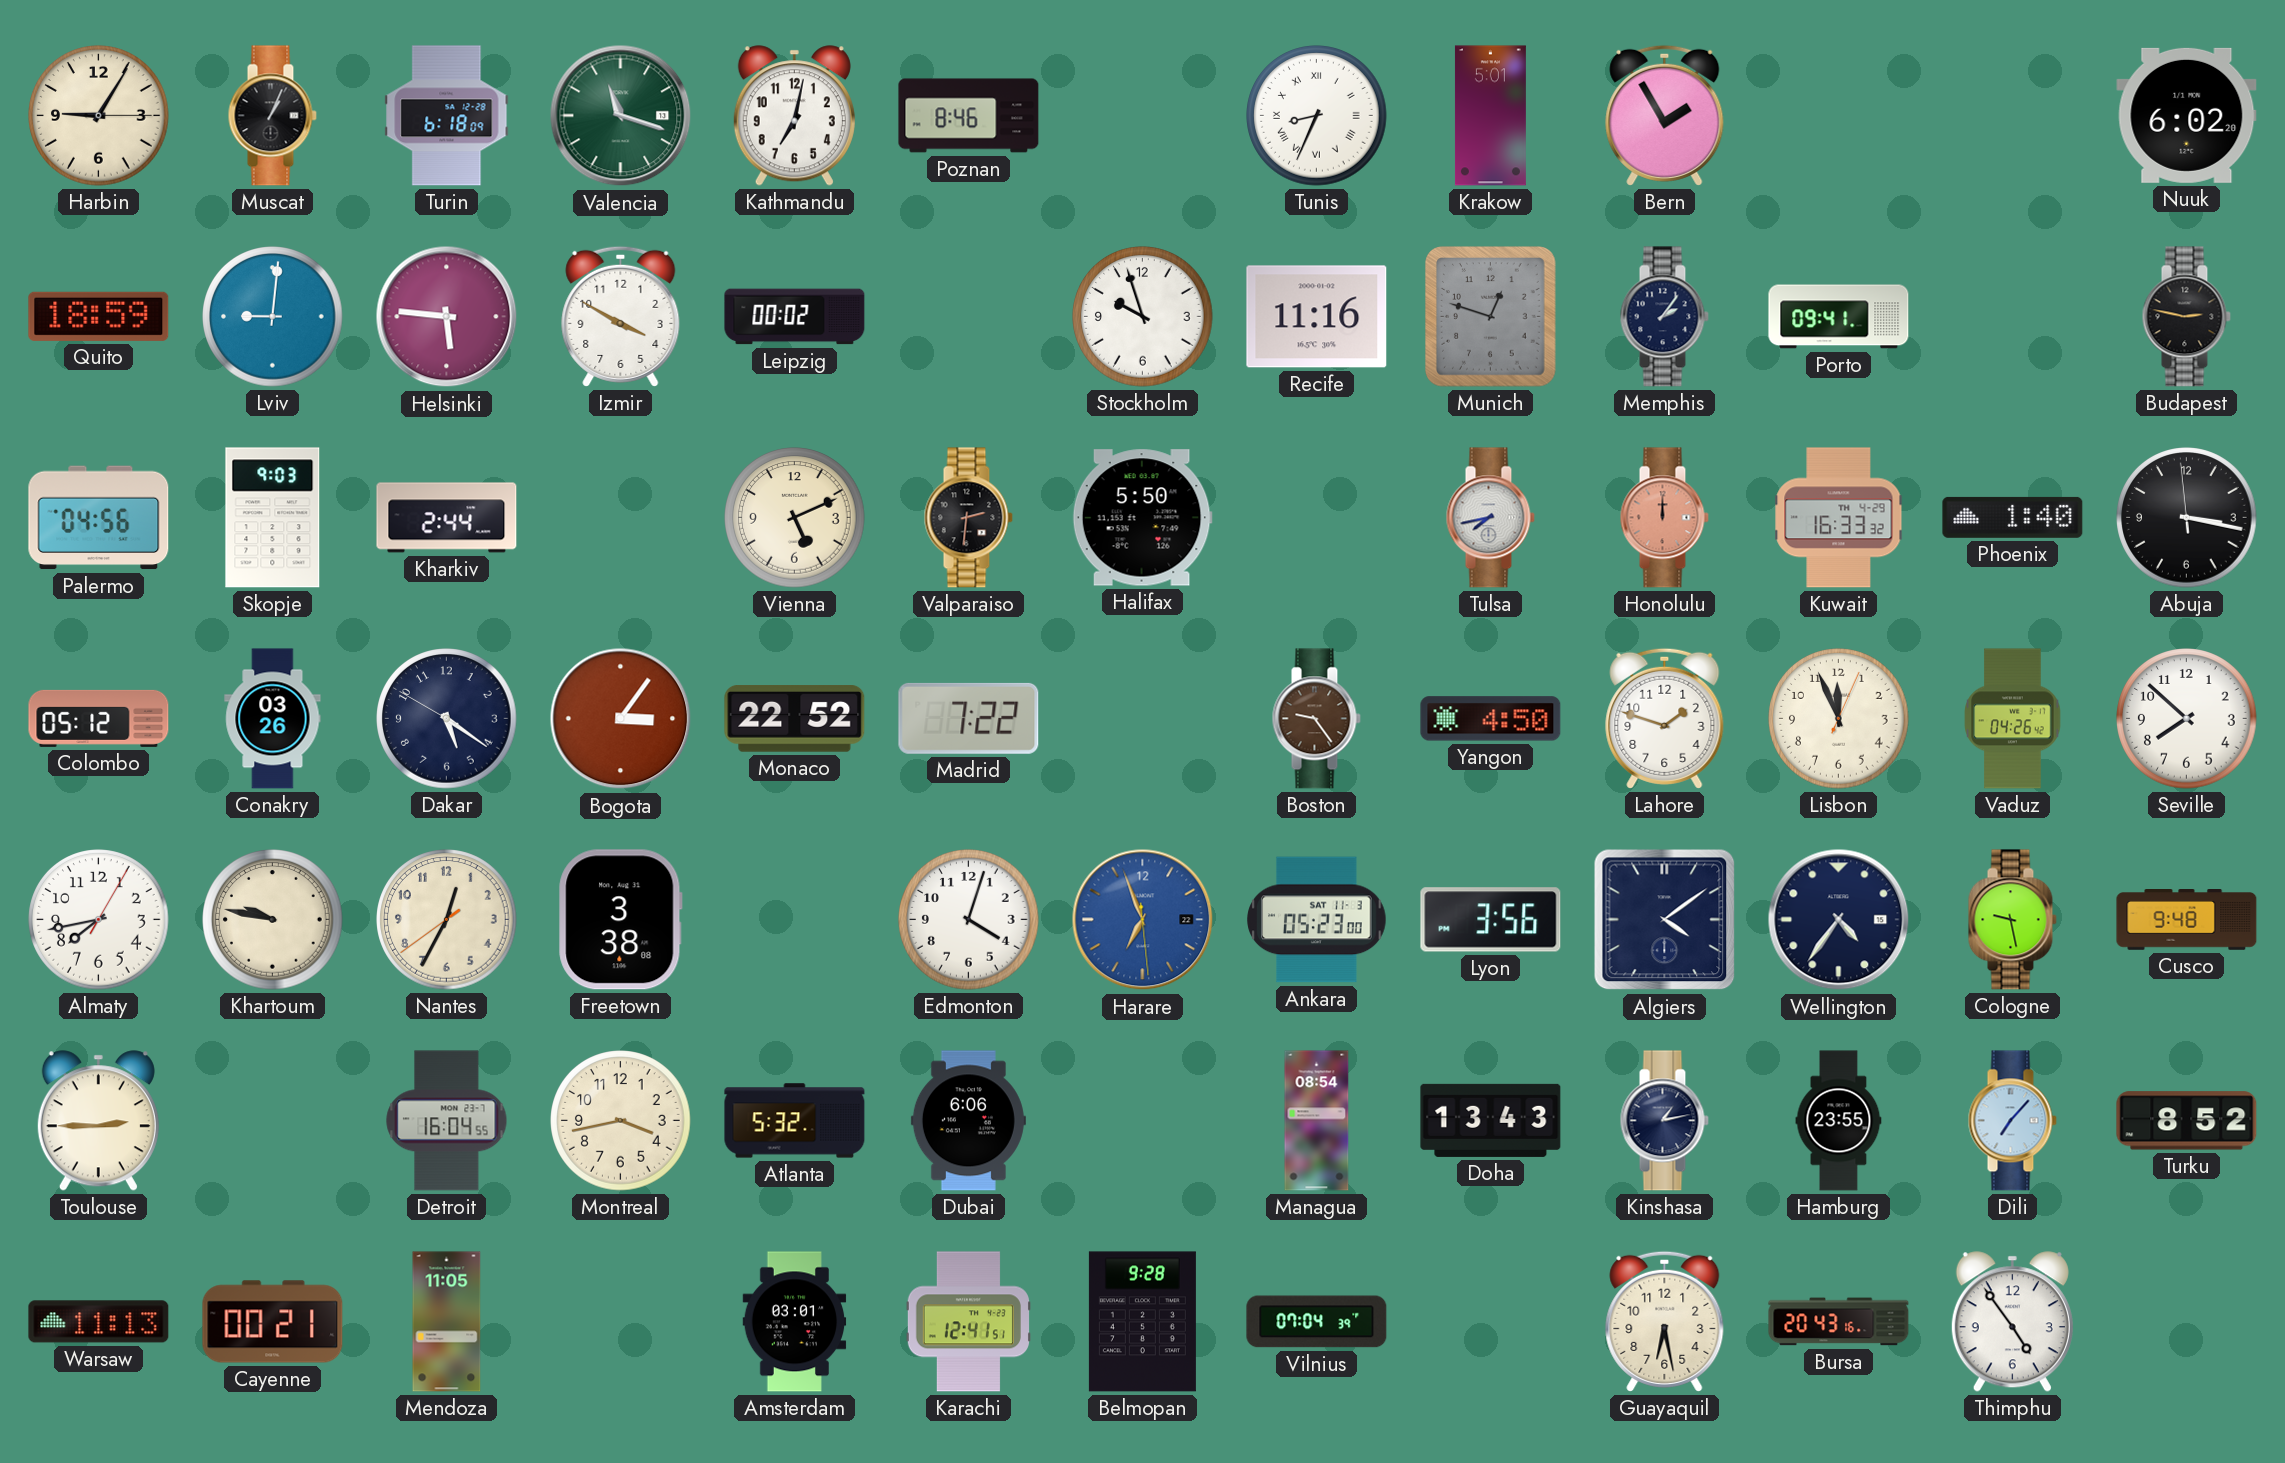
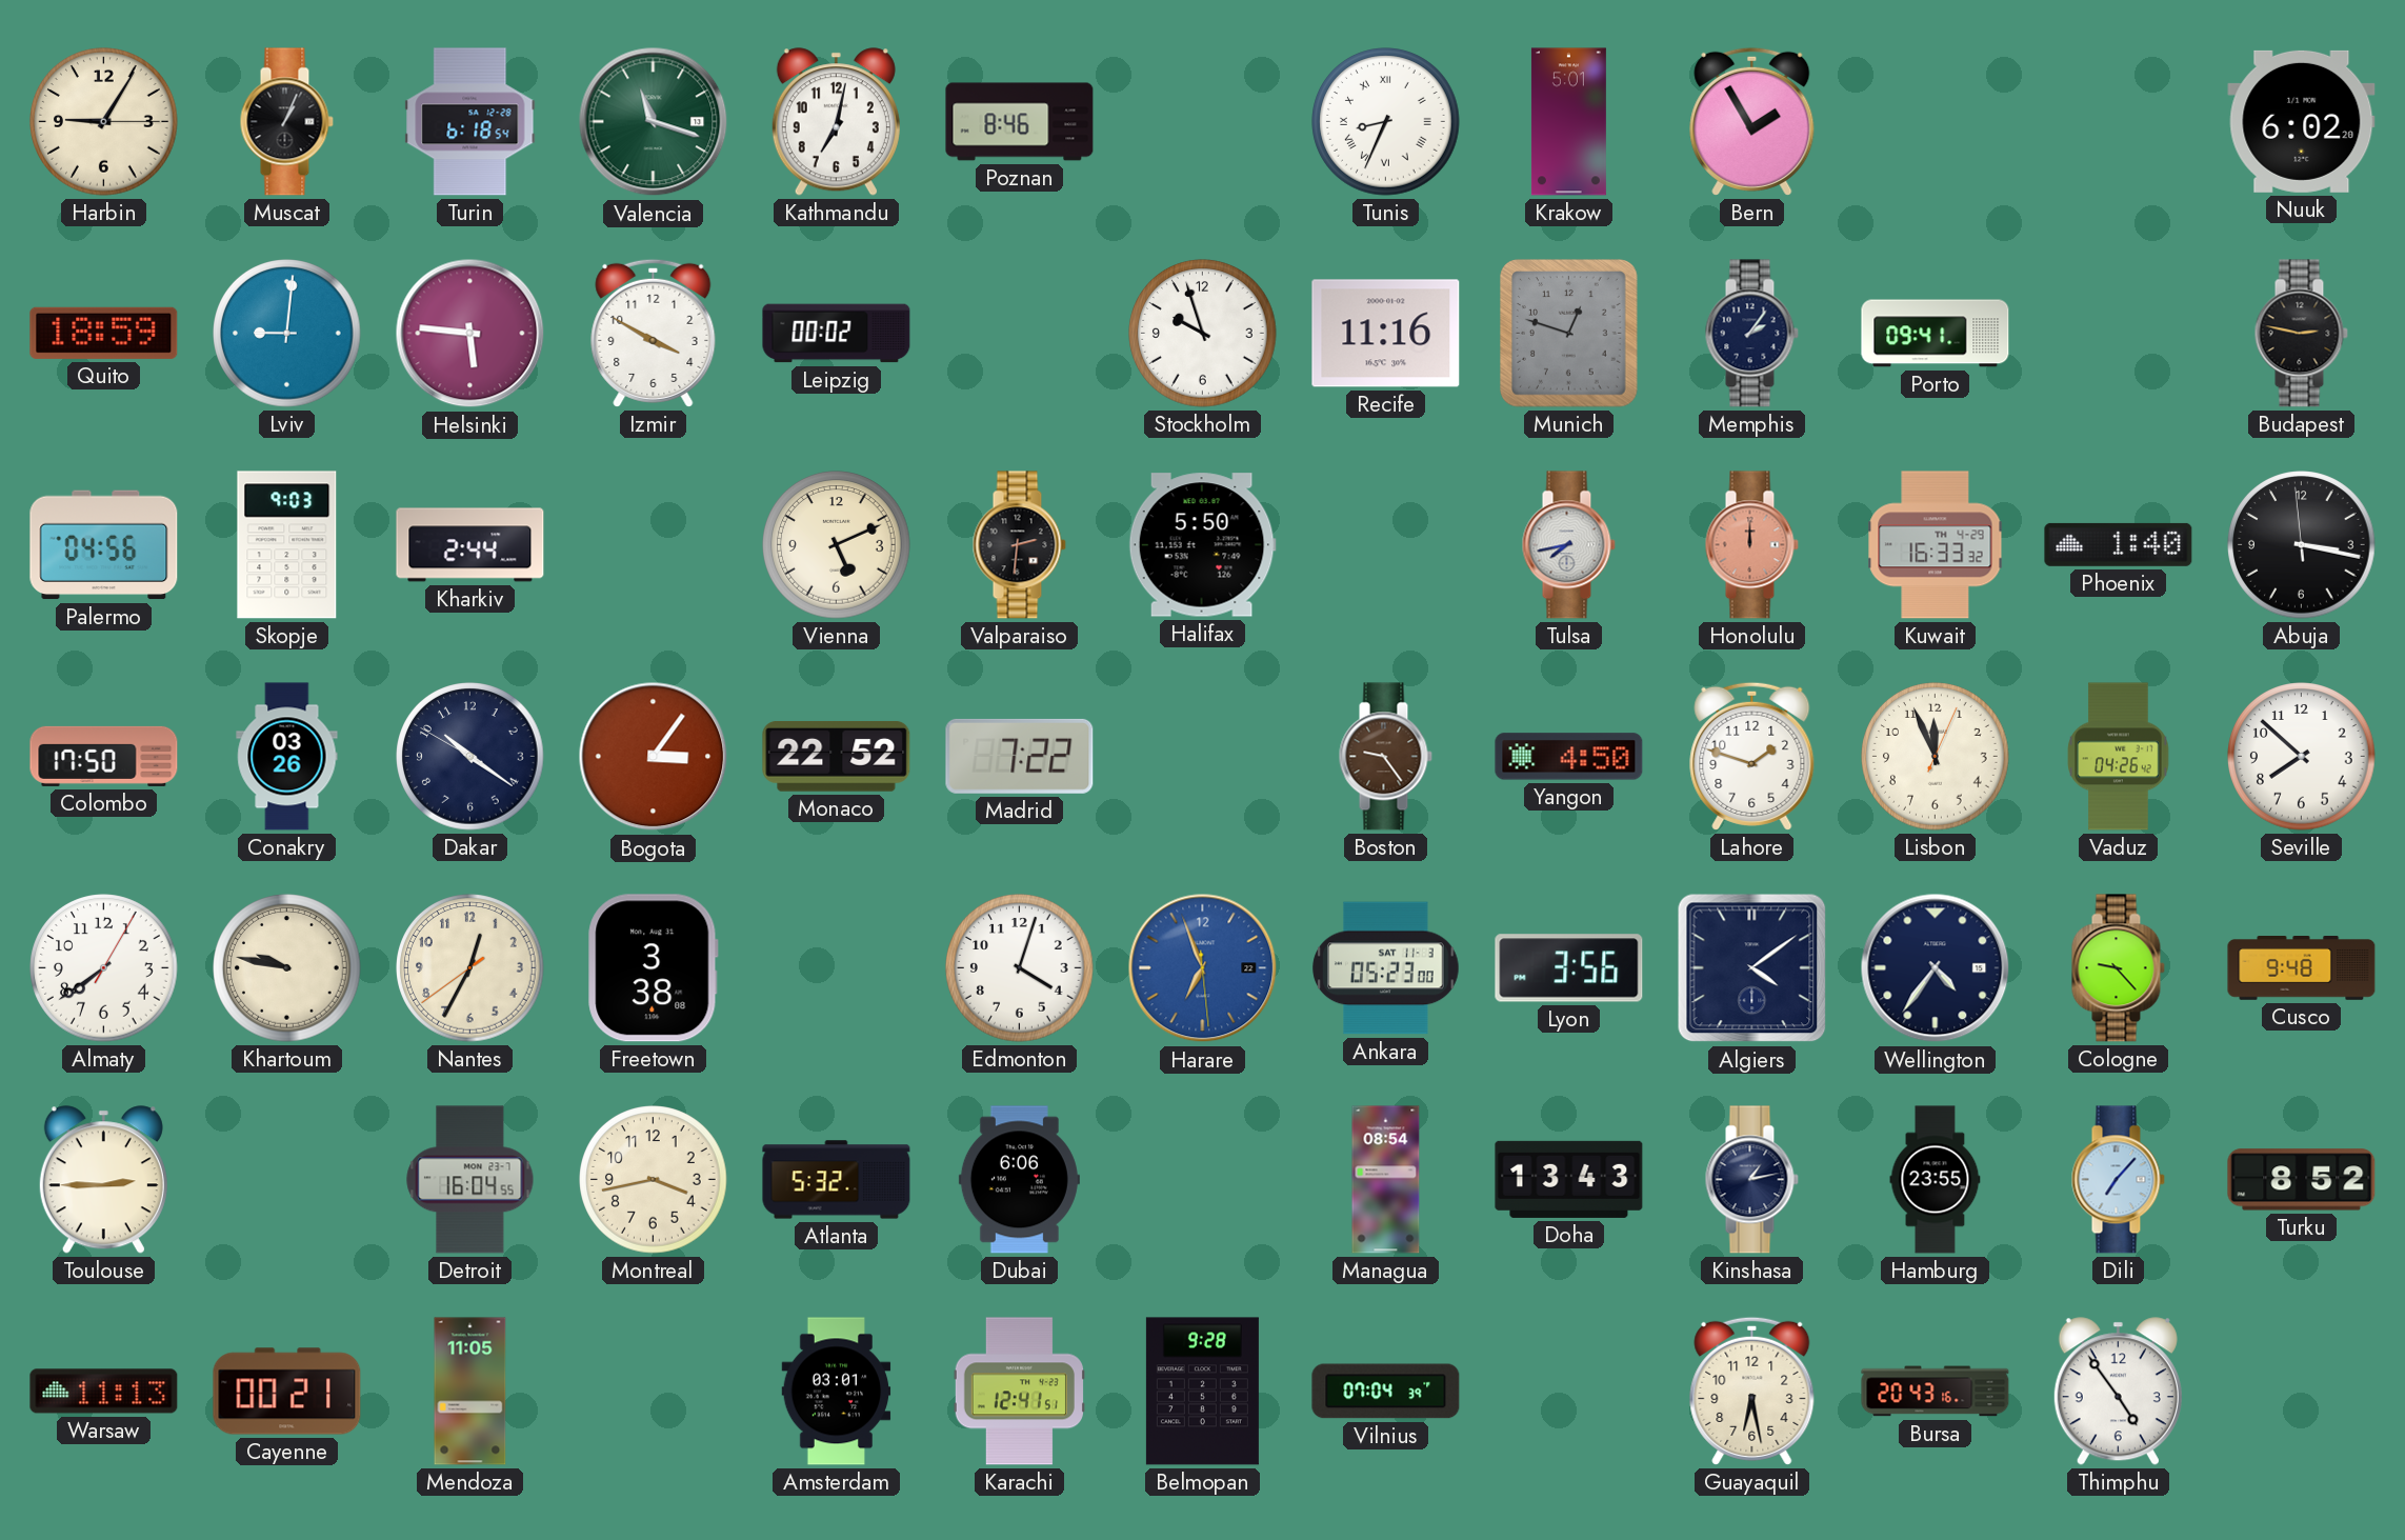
Turin: 6:18:09 -> 6:18:54
Colombo: 05:12 -> 17:50
Dakar: 5:20 -> 10:20
Almaty: 7:43 -> 7:39
Cologne: 9:28 -> 9:23
